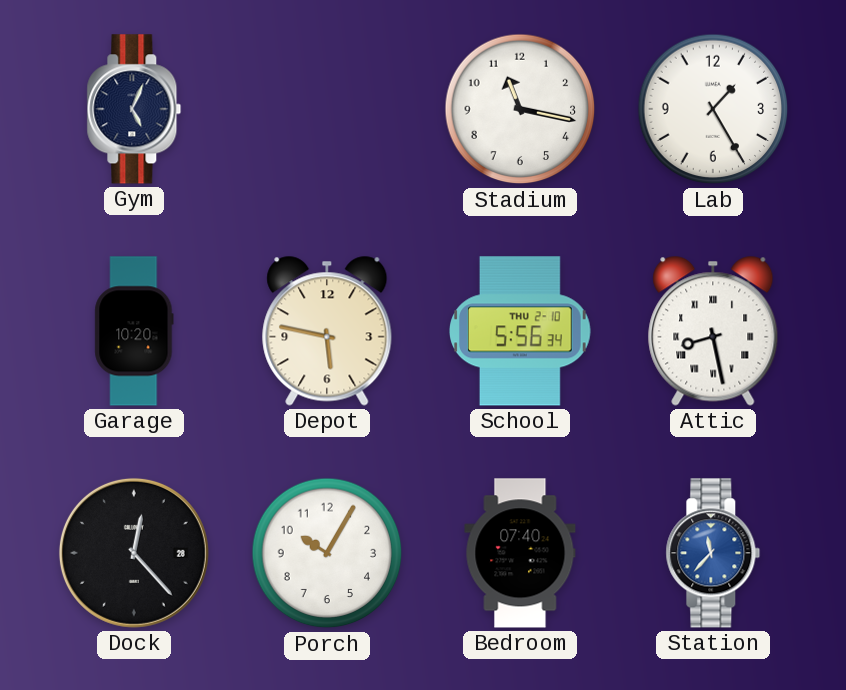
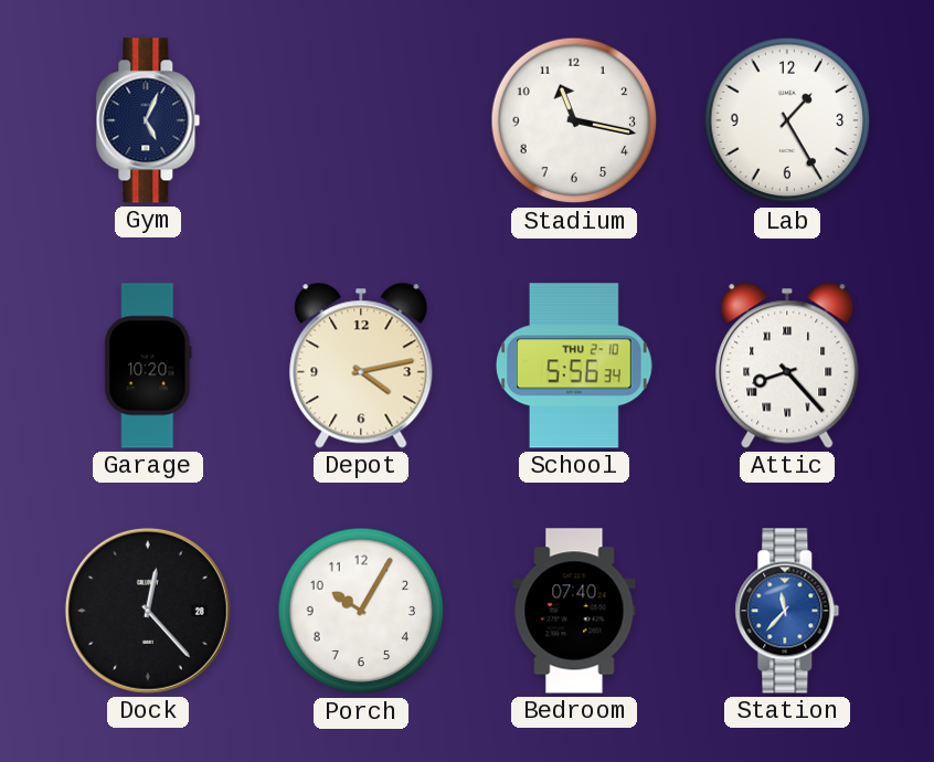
Depot: 5:47 -> 4:13
Attic: 8:28 -> 8:23
